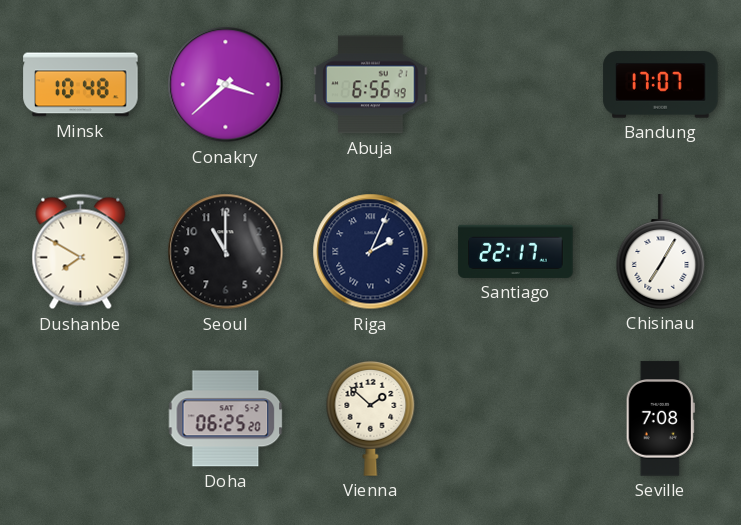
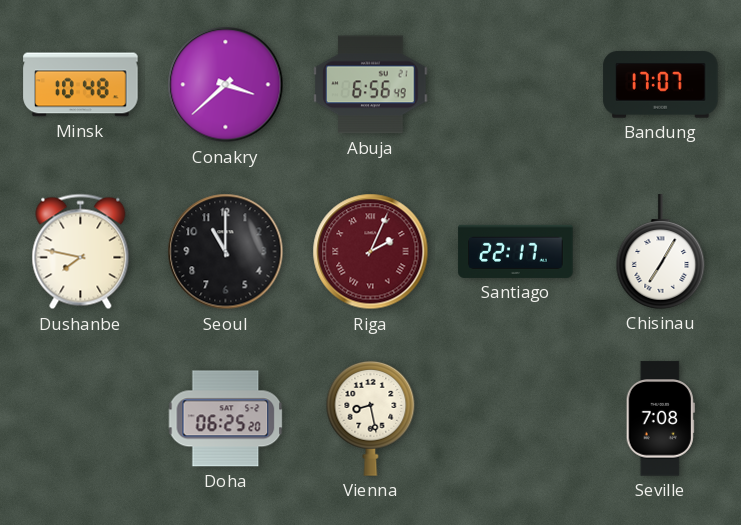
Dushanbe: 7:50 -> 7:47
Riga dial: navy -> burgundy
Vienna: 1:52 -> 8:28
